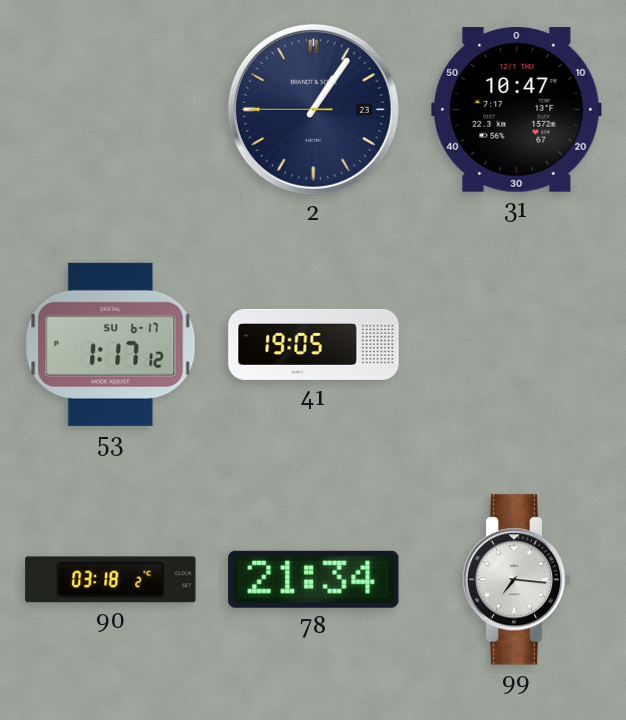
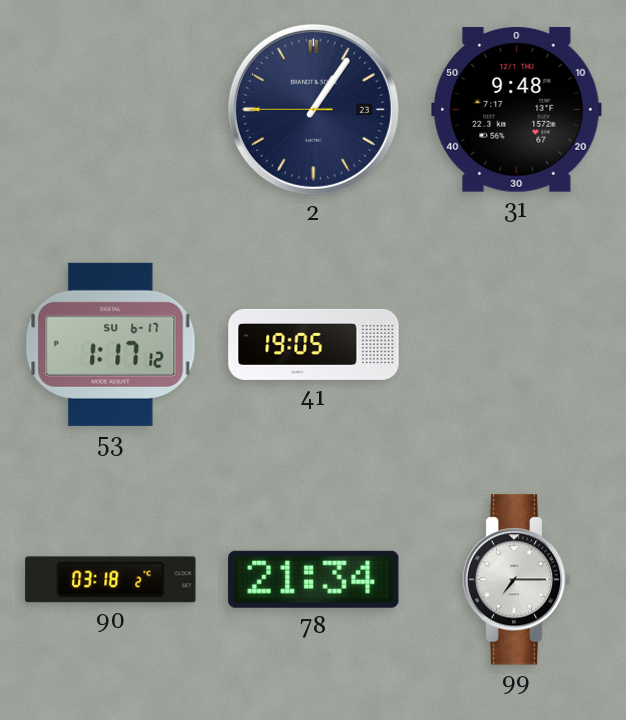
31: 10:47 -> 9:48
99: 7:16 -> 7:15
